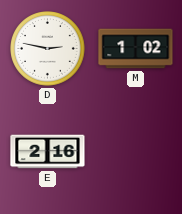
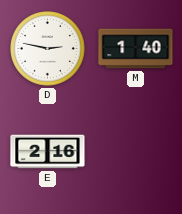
M: 1:02 -> 1:40
